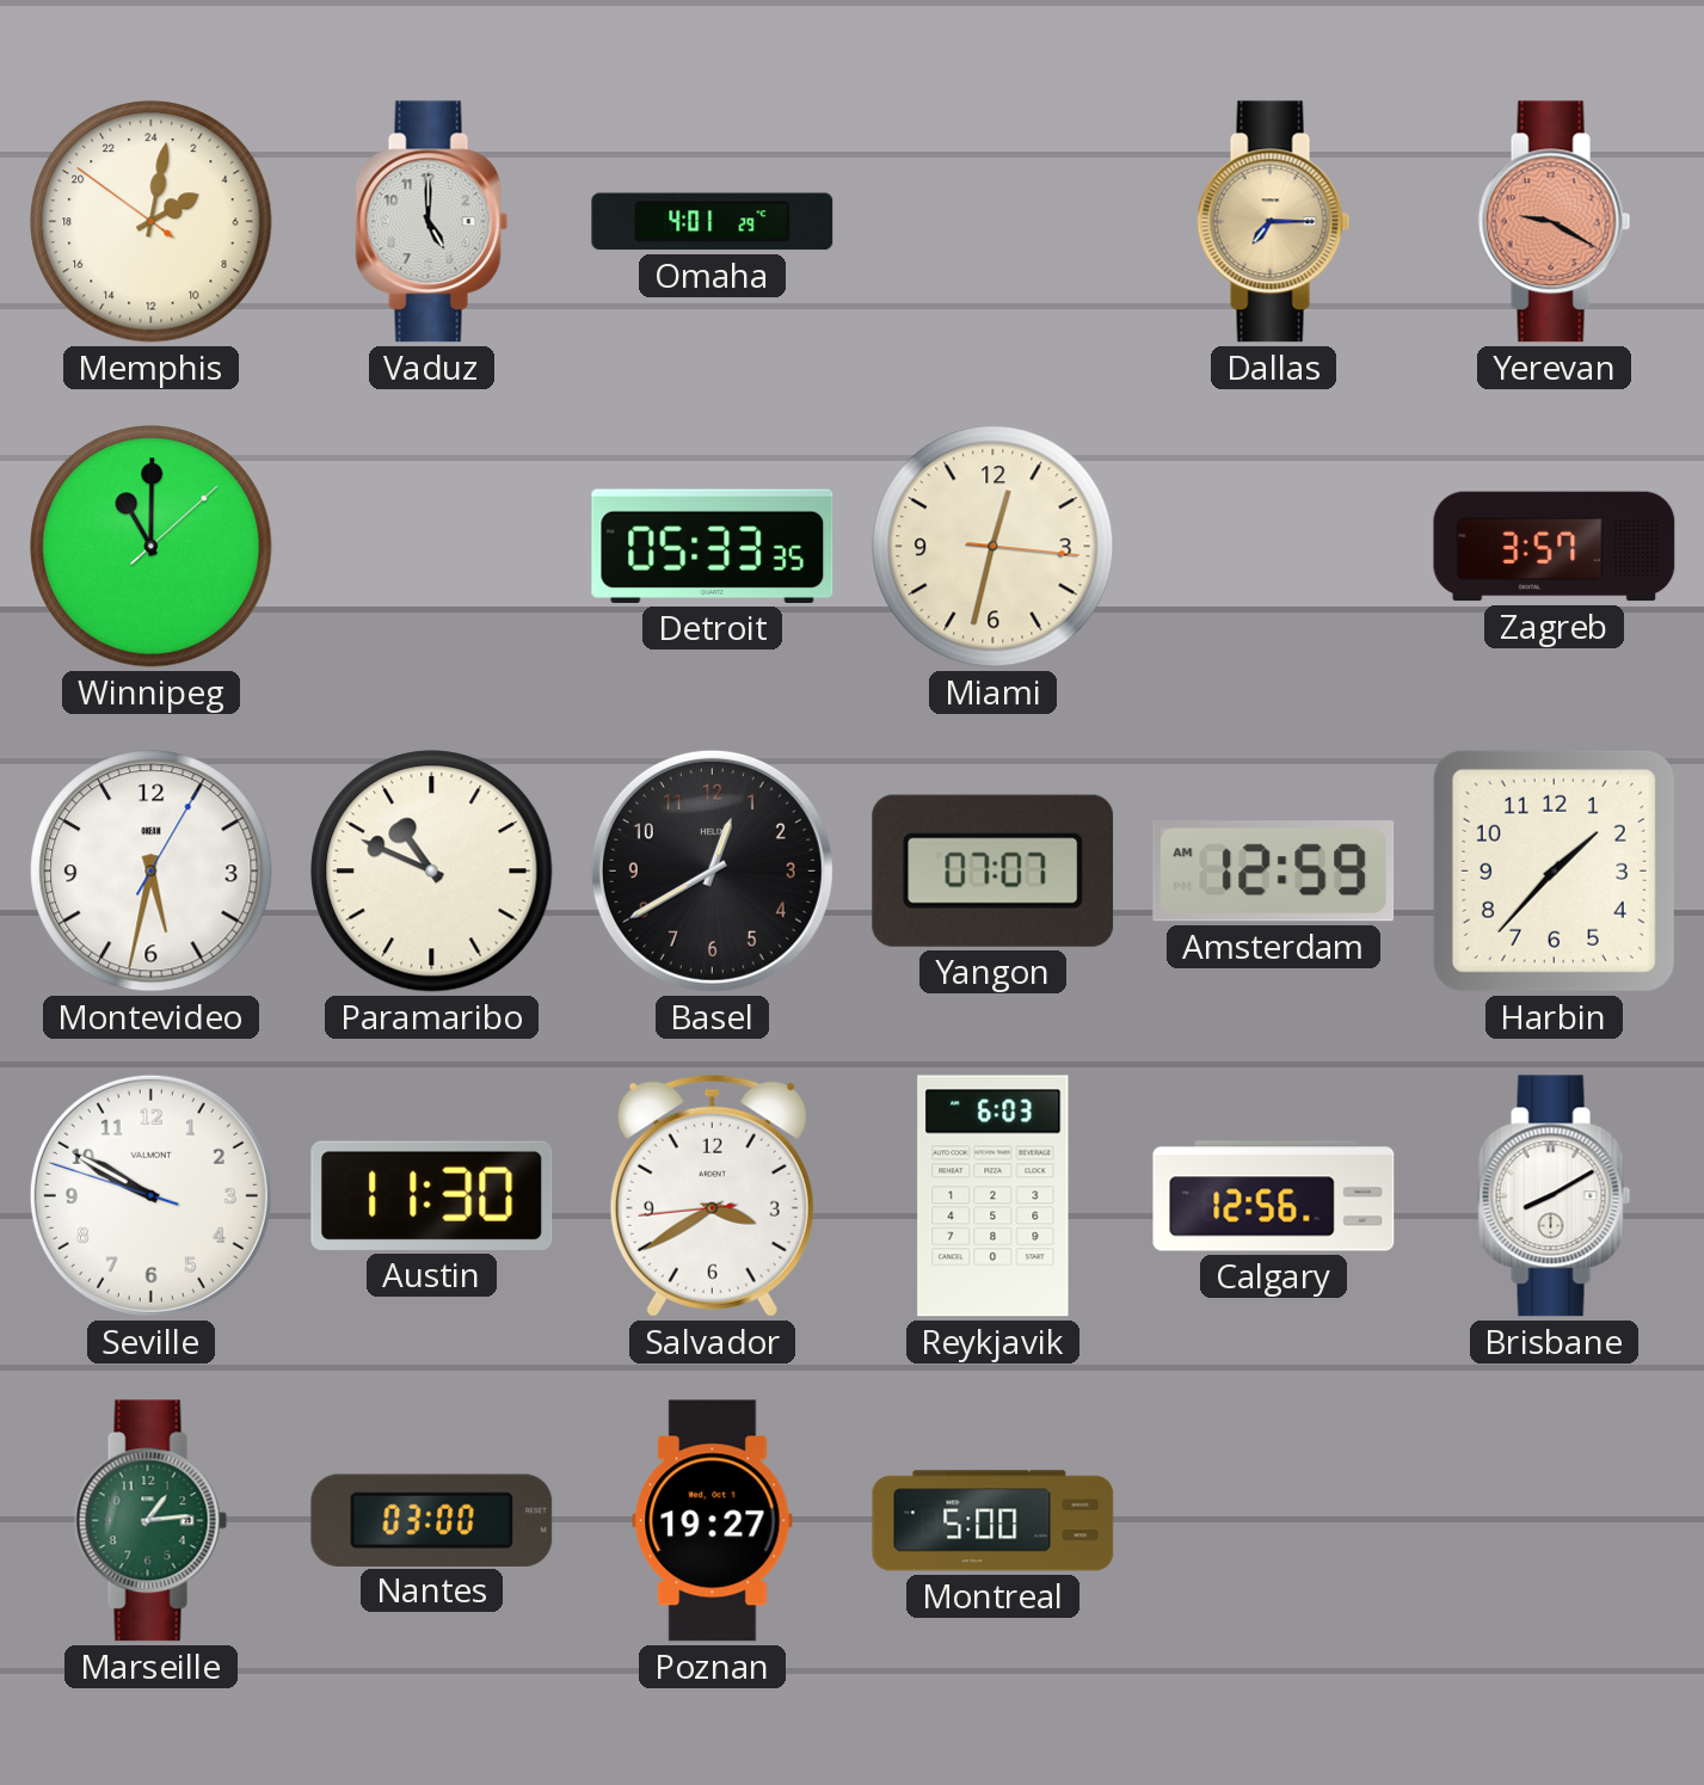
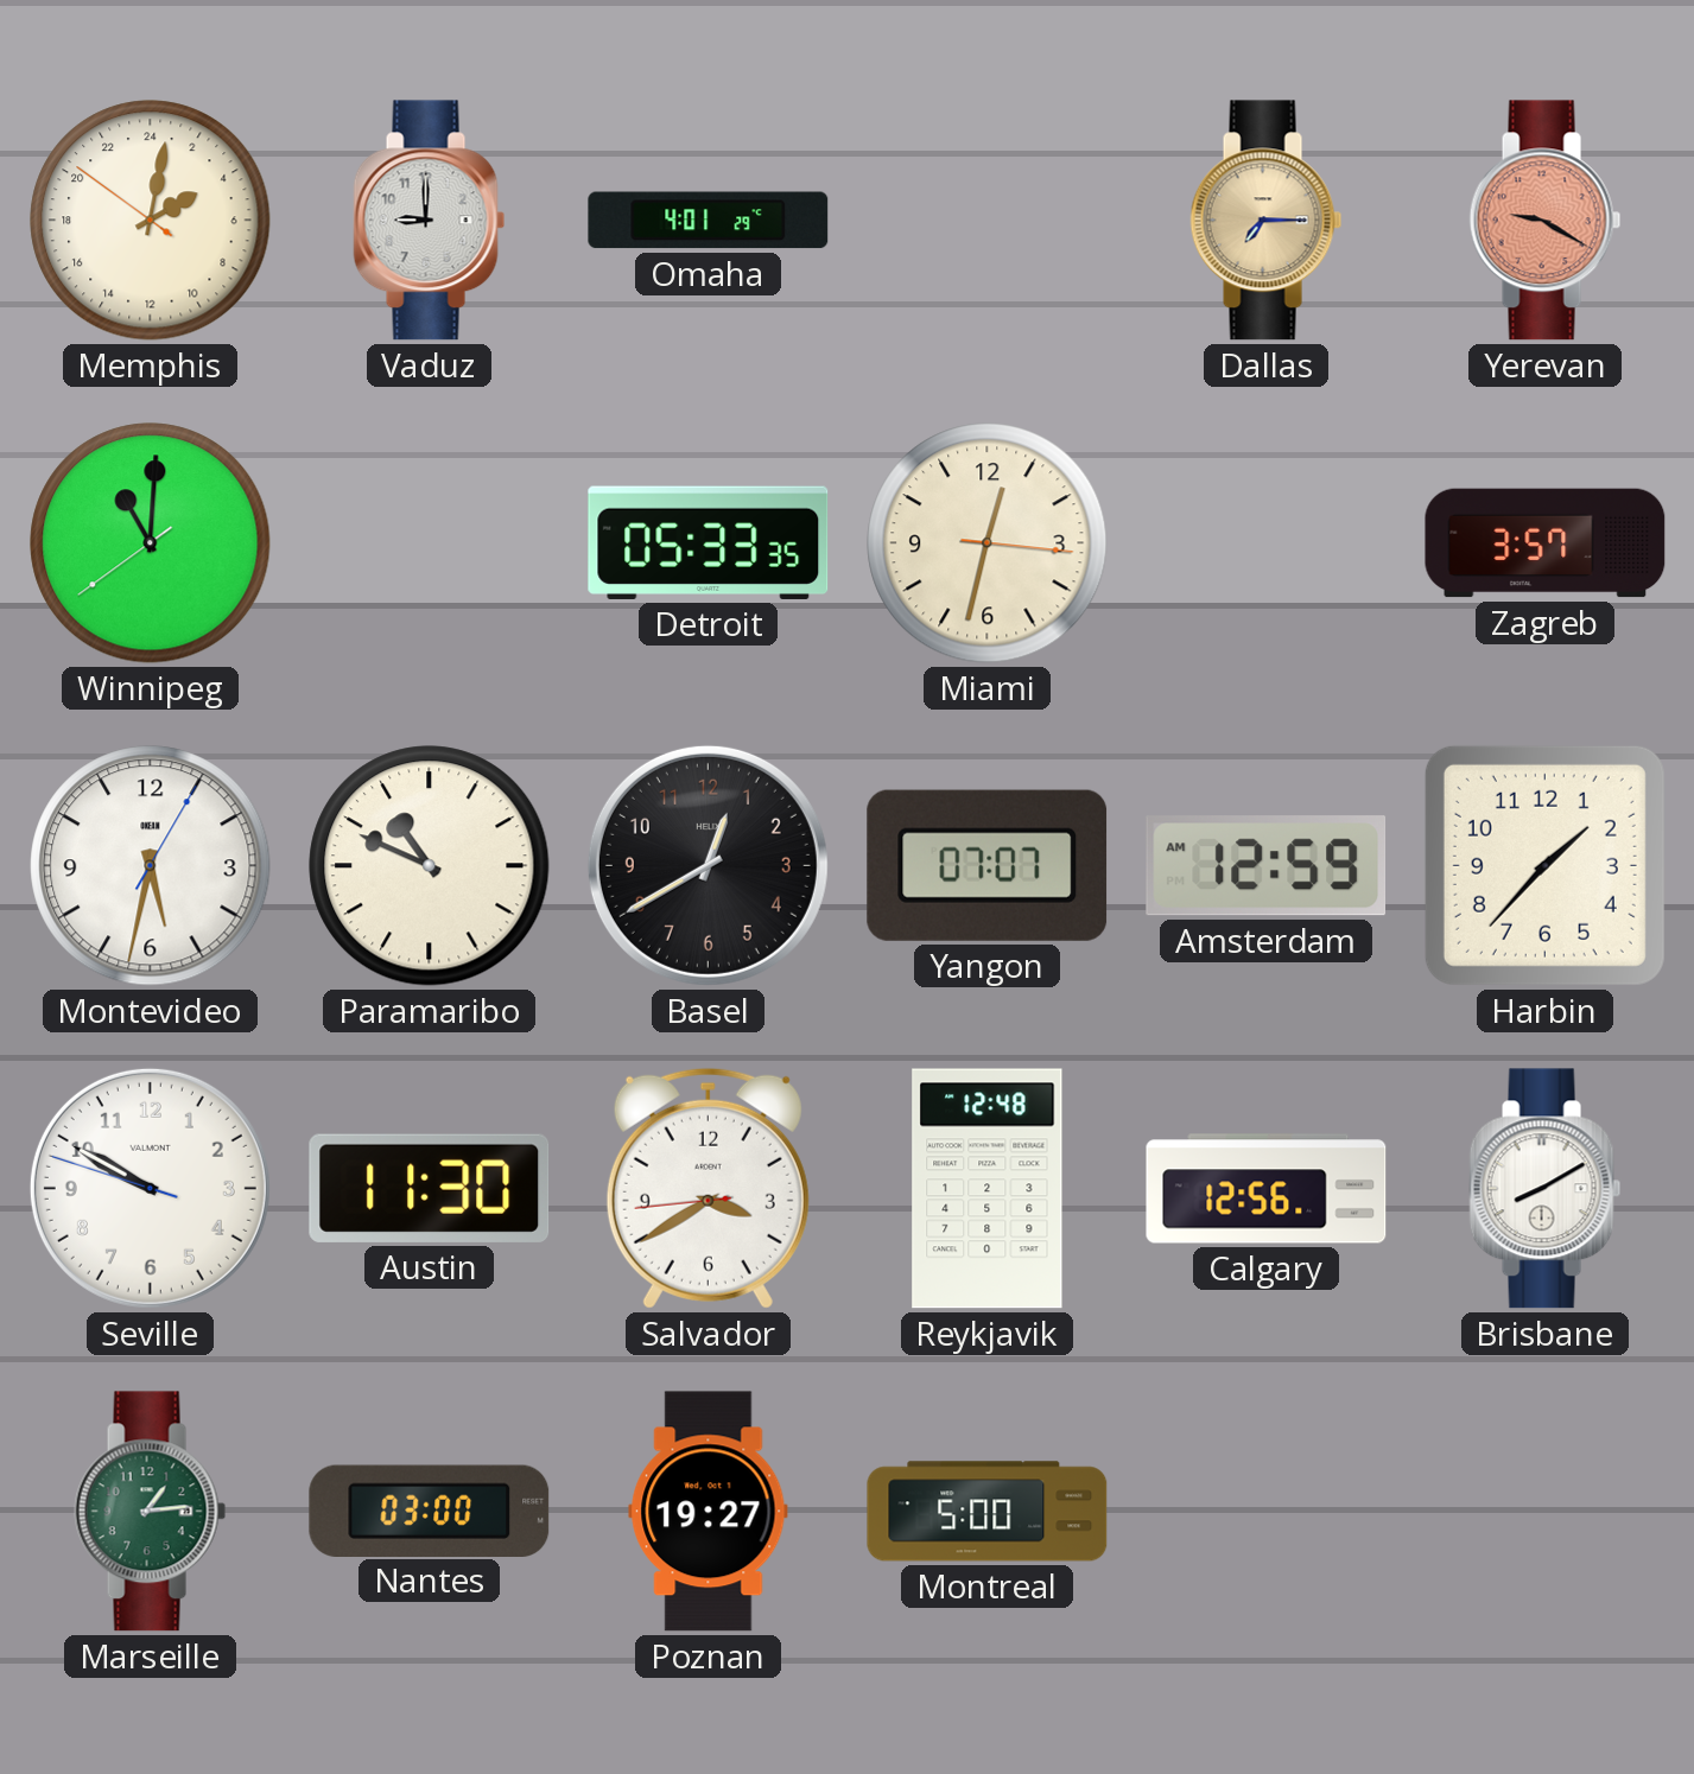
Vaduz: 5:00 -> 9:00
Winnipeg: 11:00:08 -> 11:00:39
Reykjavik: 6:03 -> 12:48
